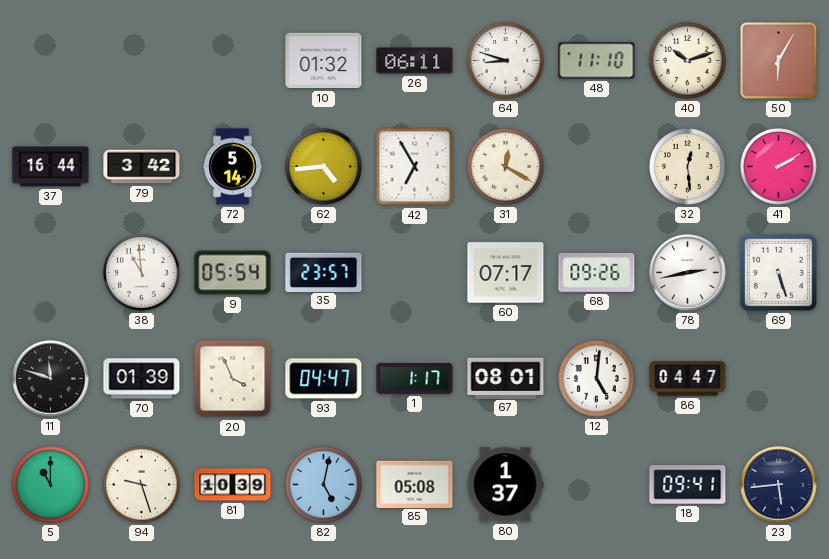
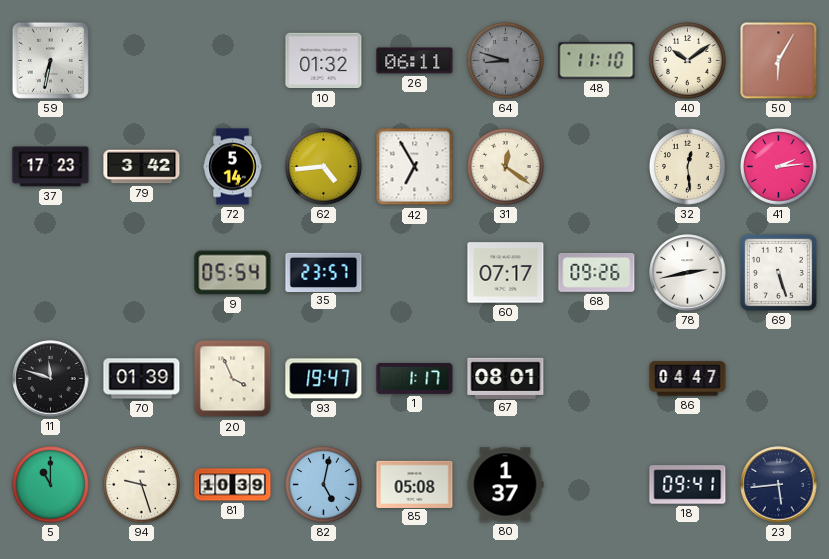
59: none -> 6:32
64 dial: white -> grey
40: 10:12 -> 10:09
37: 16:44 -> 17:23
31: 12:20 -> 12:21
41: 2:10 -> 2:14
38: 10:59 -> none
93: 04:47 -> 19:47
12: 5:01 -> none
